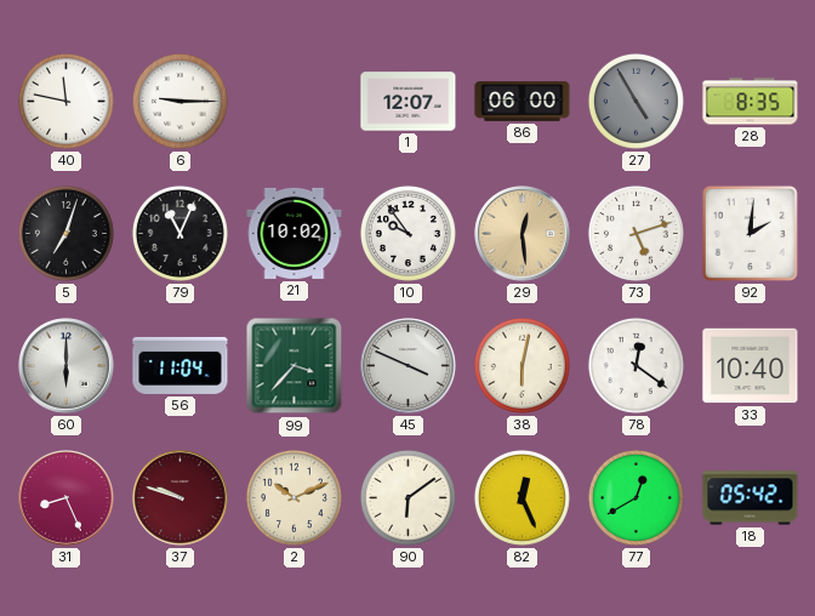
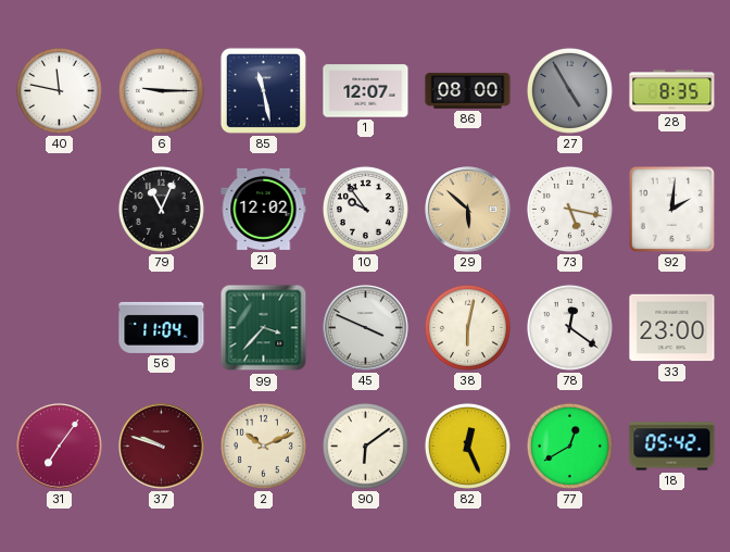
85: none -> 11:28
86: 06:00 -> 08:00
5: 7:03 -> none
21: 10:02 -> 12:02
29: 12:29 -> 5:52
73: 5:12 -> 5:17
60: 6:00 -> none
33: 10:40 -> 23:00
31: 8:26 -> 7:06
